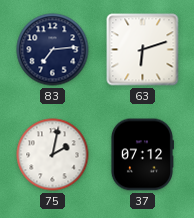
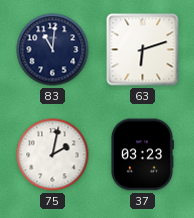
83: 7:14 -> 11:01
37: 07:12 -> 03:23
